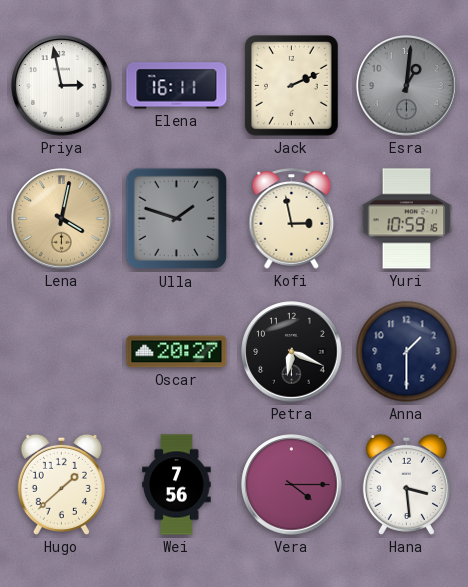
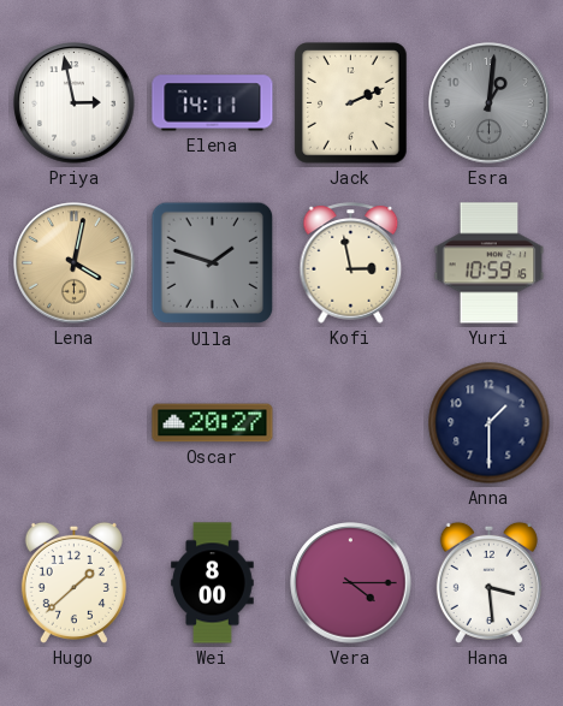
Elena: 16:11 -> 14:11
Petra: 6:19 -> none
Wei: 7:56 -> 8:00
